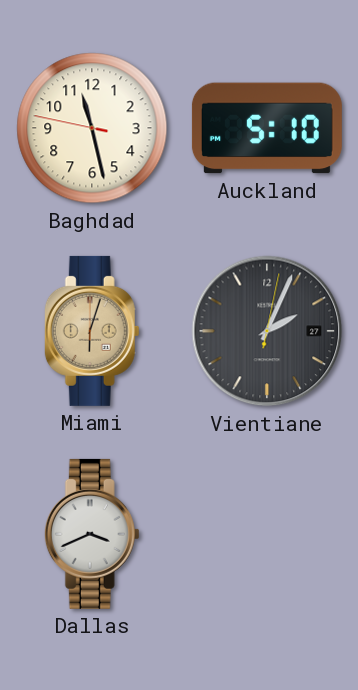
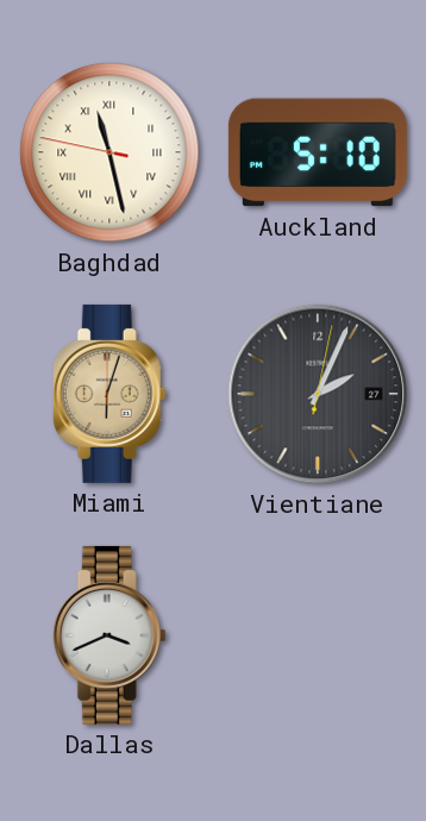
Baghdad numerals: Arabic -> Roman
